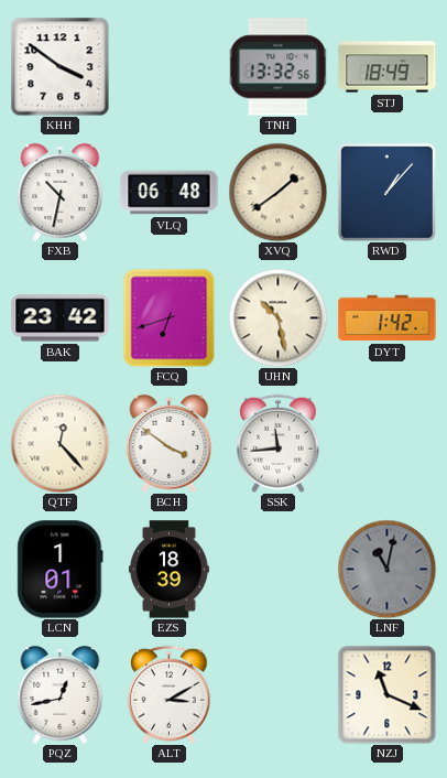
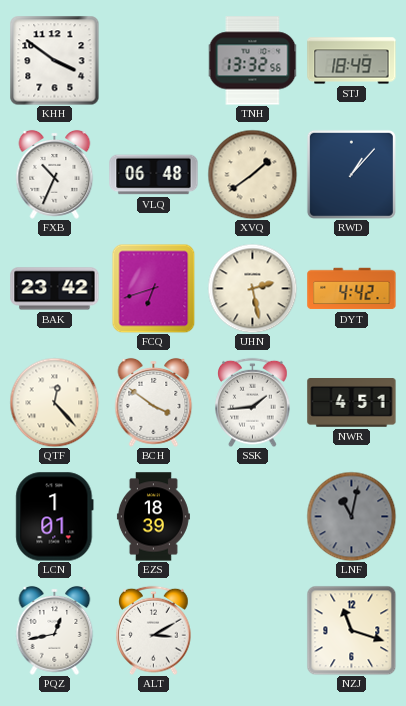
FXB: 10:32 -> 10:34
UHN: 10:28 -> 2:28
DYT: 1:42 -> 4:42
SSK: 11:44 -> 1:44
NWR: none -> 4:51
NZJ: 11:19 -> 11:18
